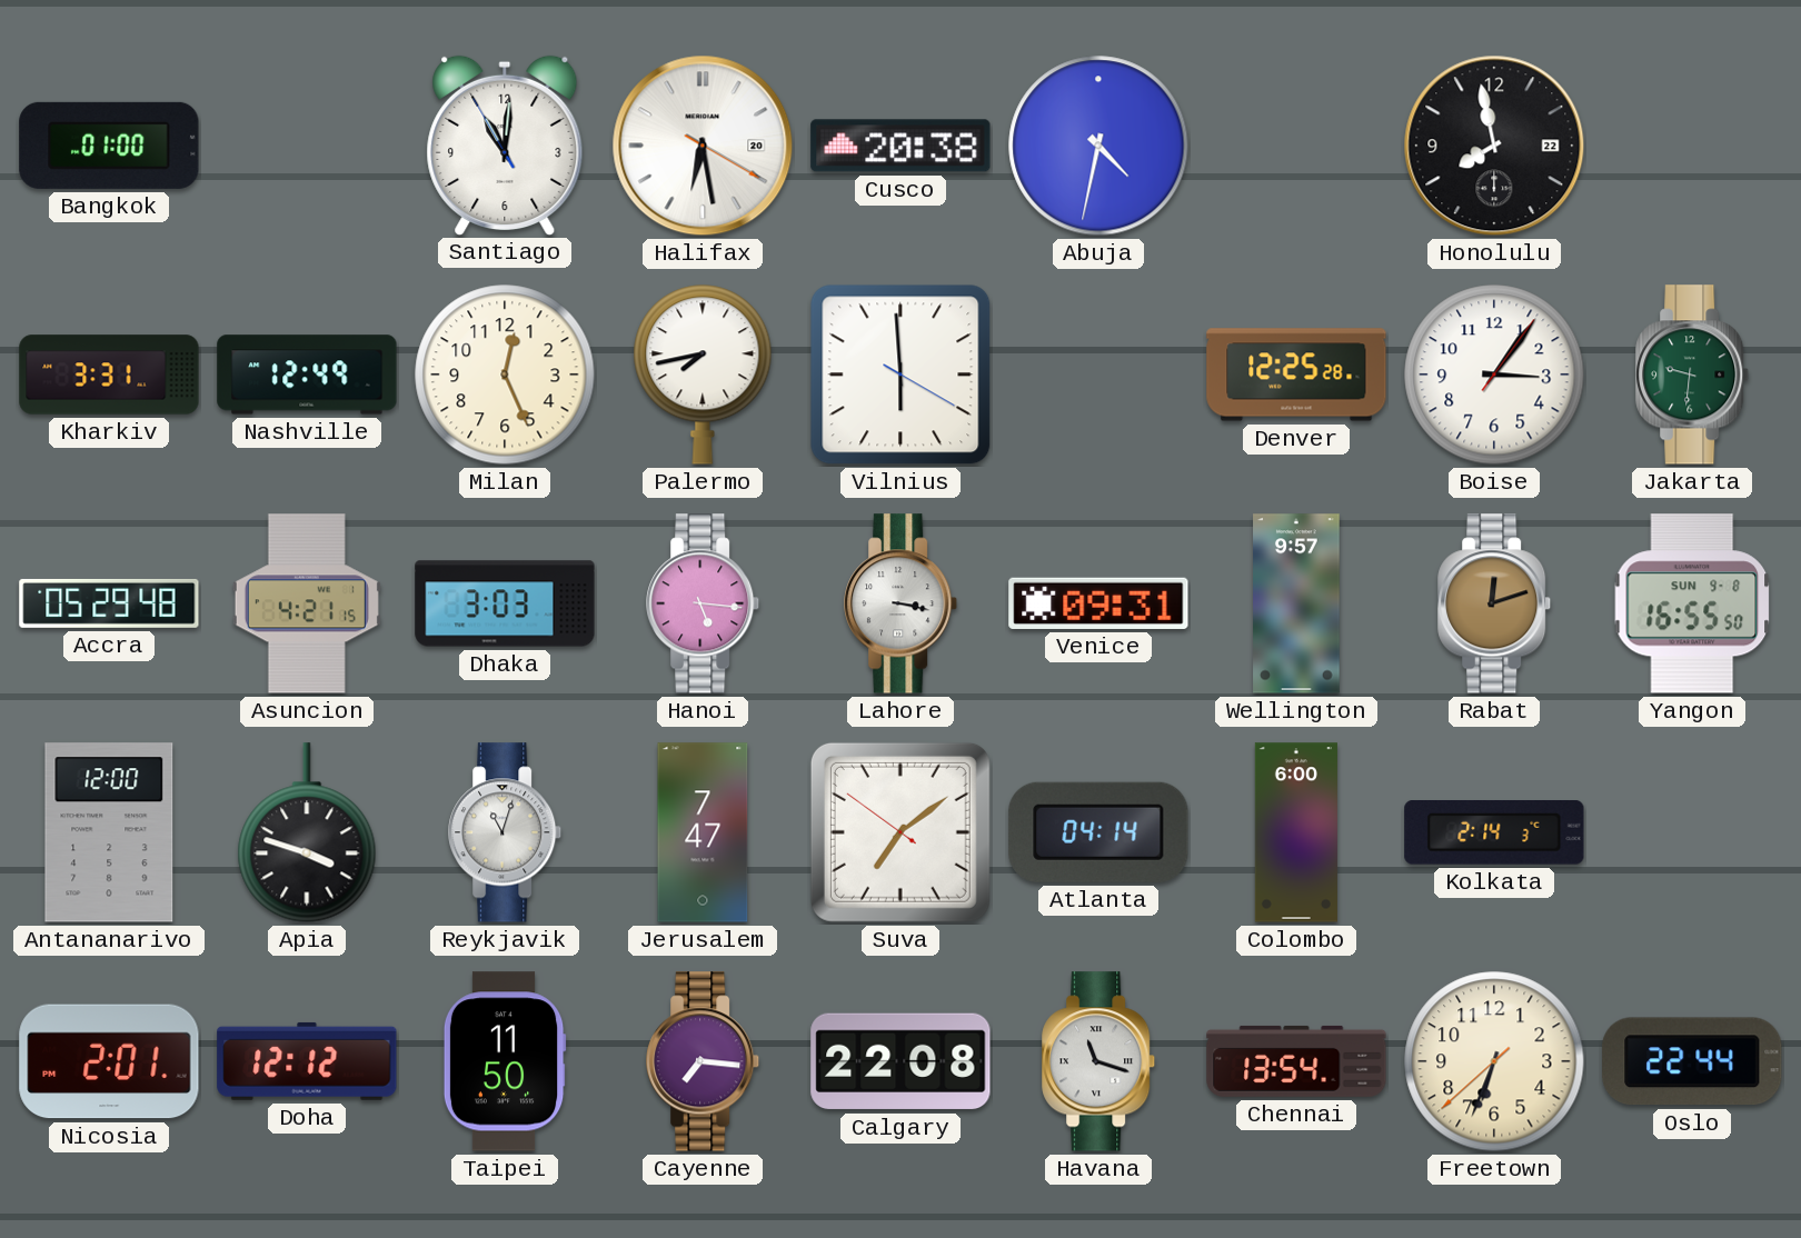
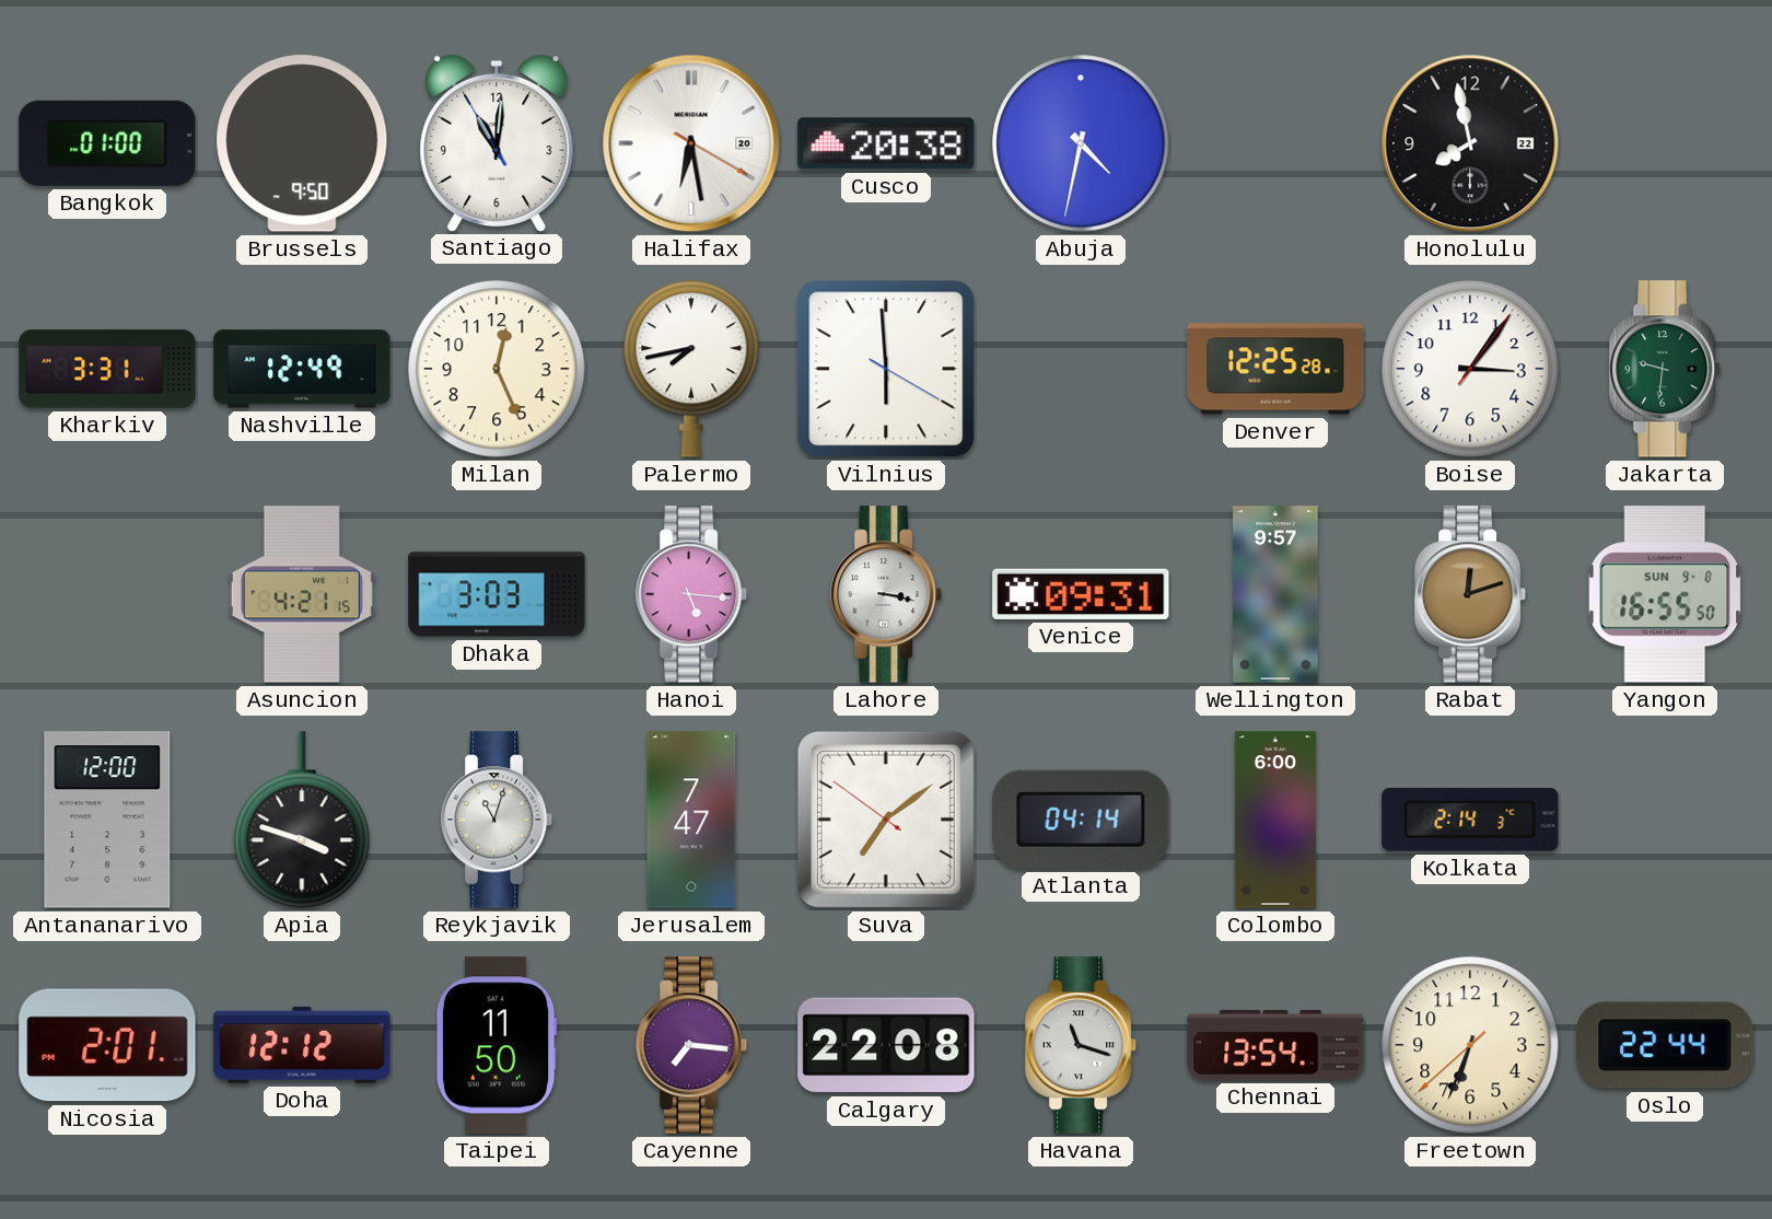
Brussels: none -> 9:50
Accra: 05:29 -> none
